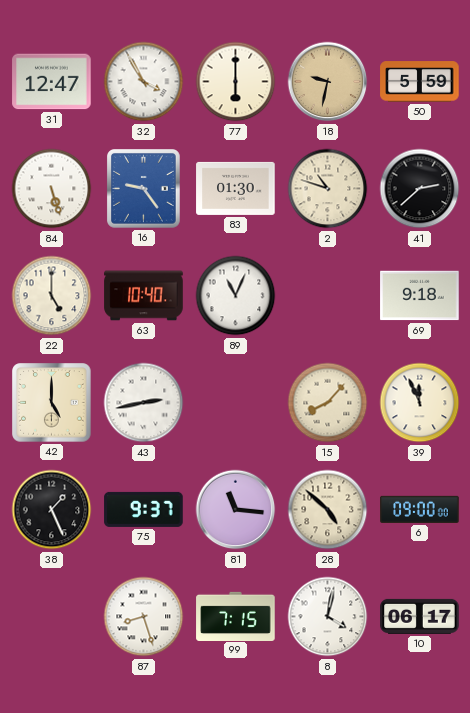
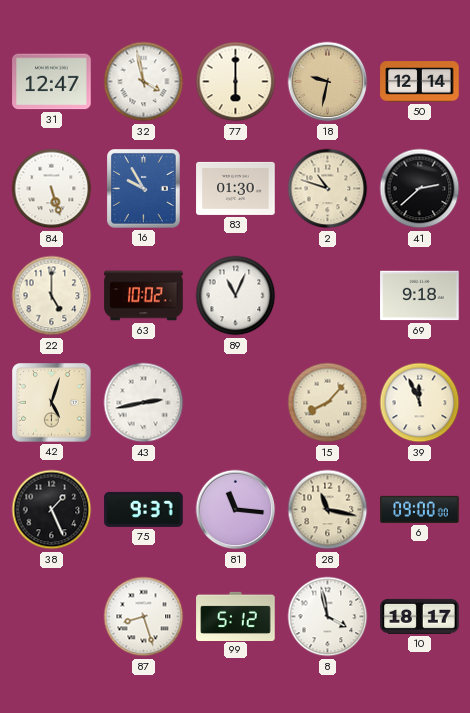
32: 3:55 -> 3:58
50: 5:59 -> 12:14
16: 9:24 -> 9:55
63: 10:40 -> 10:02
42: 5:00 -> 5:03
28: 4:52 -> 11:17
99: 7:15 -> 5:12
8: 4:02 -> 3:58
10: 06:17 -> 18:17
